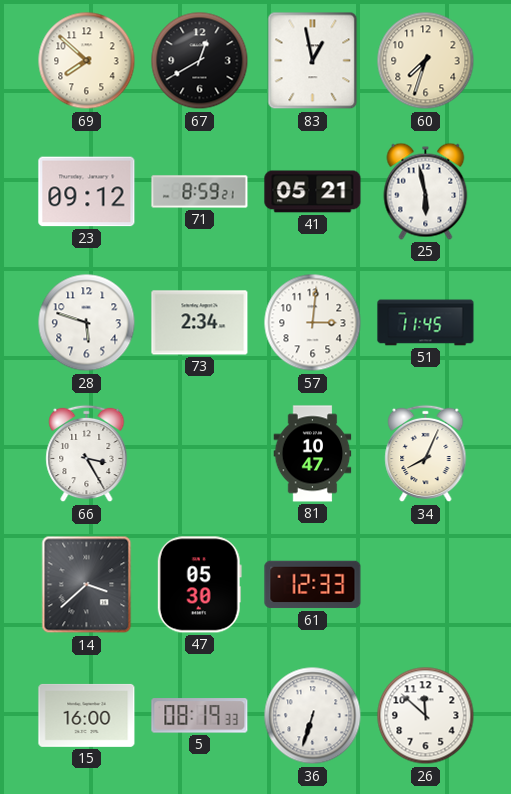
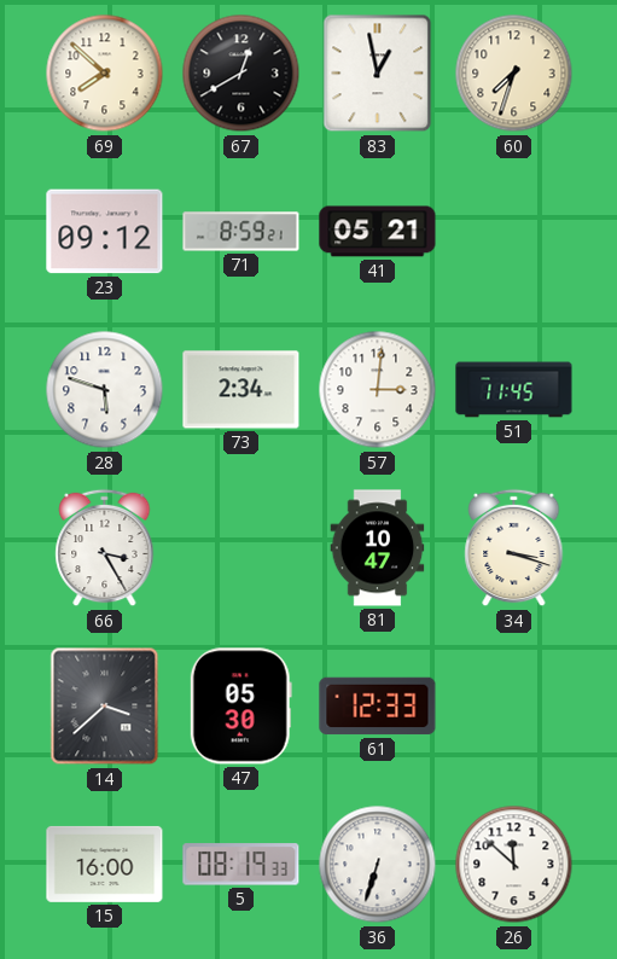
25: 5:58 -> none
34: 8:04 -> 3:18
